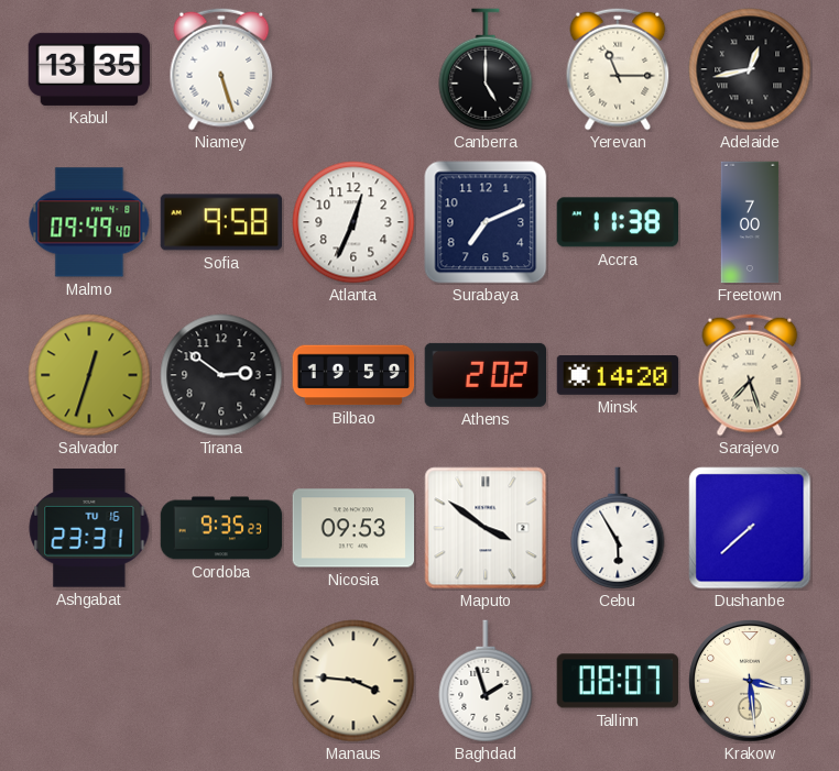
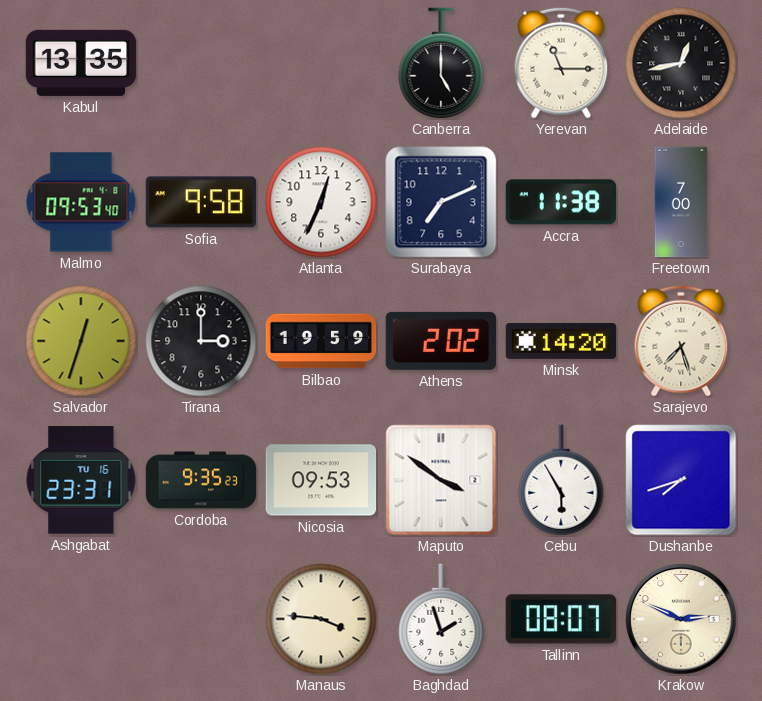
Niamey: 5:27 -> none
Malmo: 09:49 -> 09:53
Tirana: 2:51 -> 3:00
Dushanbe: 7:38 -> 7:42
Krakow: 3:29 -> 2:49
